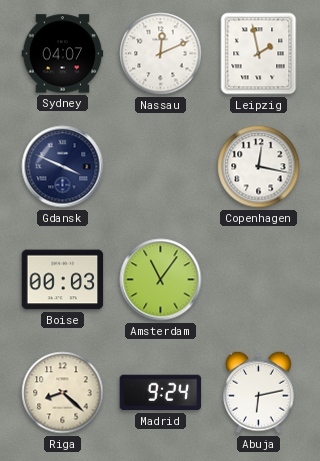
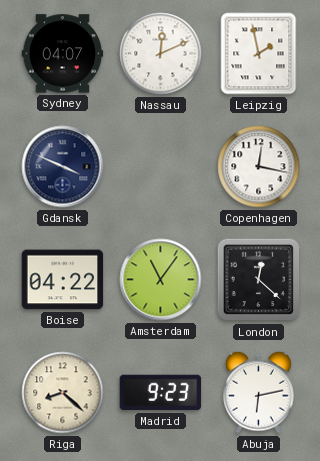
Boise: 00:03 -> 04:22
London: none -> 12:22
Madrid: 9:24 -> 9:23
